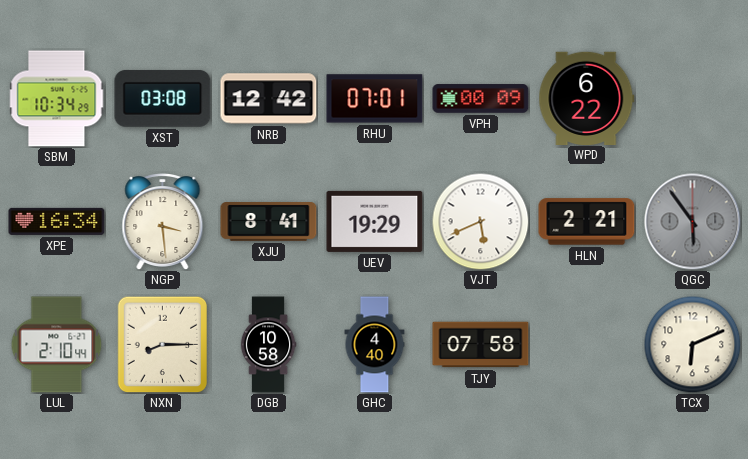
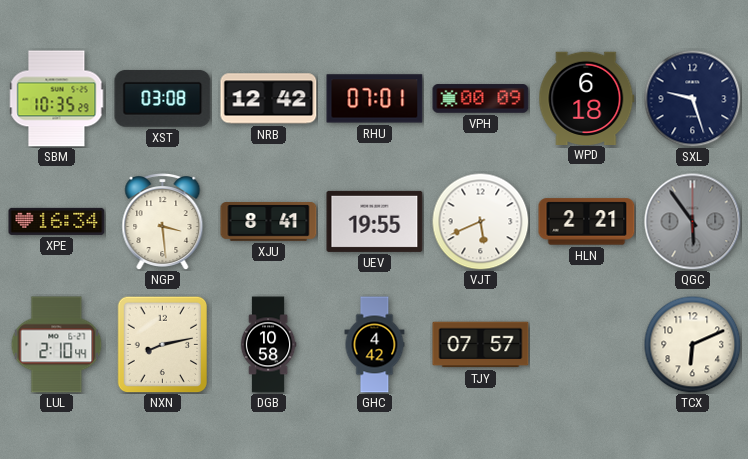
SBM: 10:34 -> 10:35
WPD: 6:22 -> 6:18
SXL: none -> 9:27
UEV: 19:29 -> 19:55
NXN: 8:15 -> 8:13
GHC: 4:40 -> 4:42
TJY: 07:58 -> 07:57
